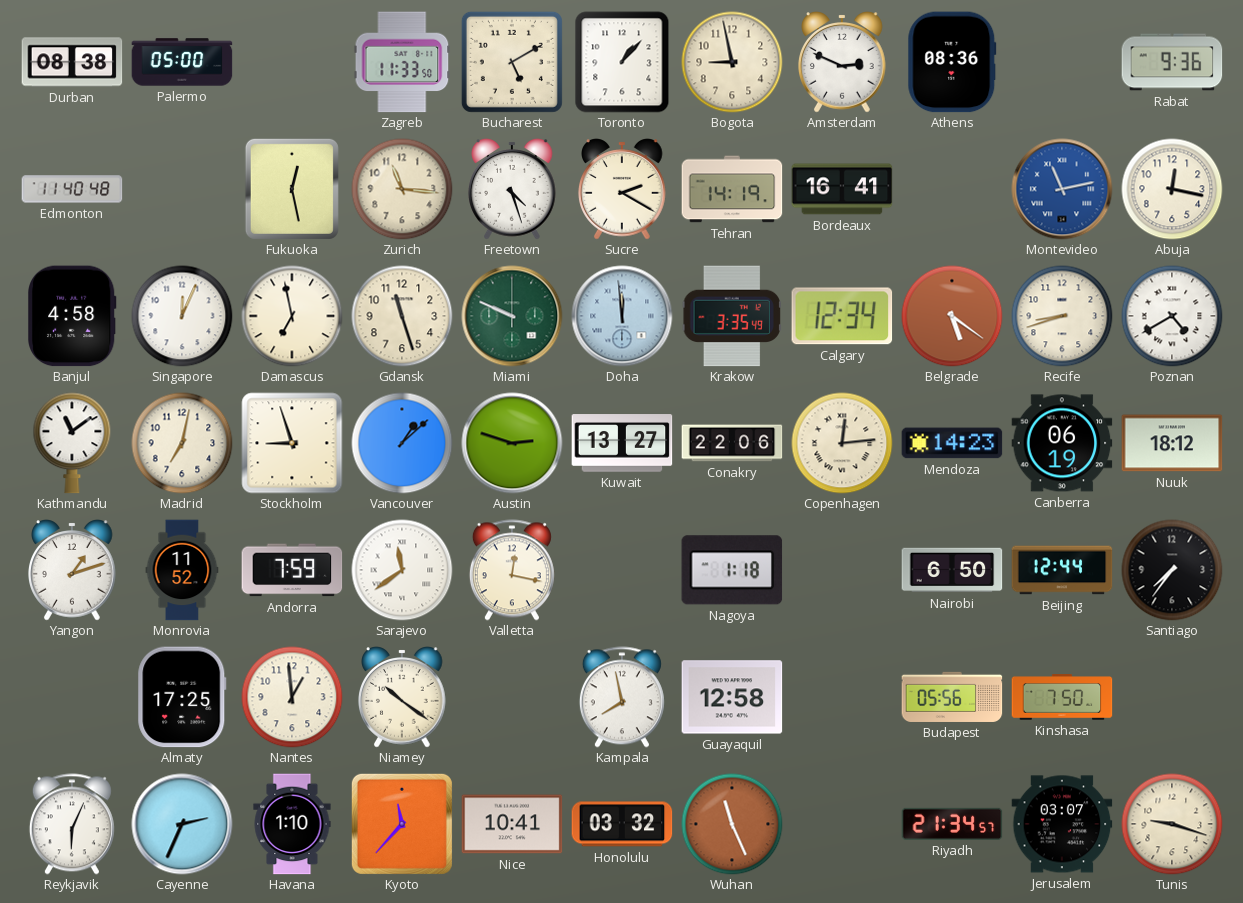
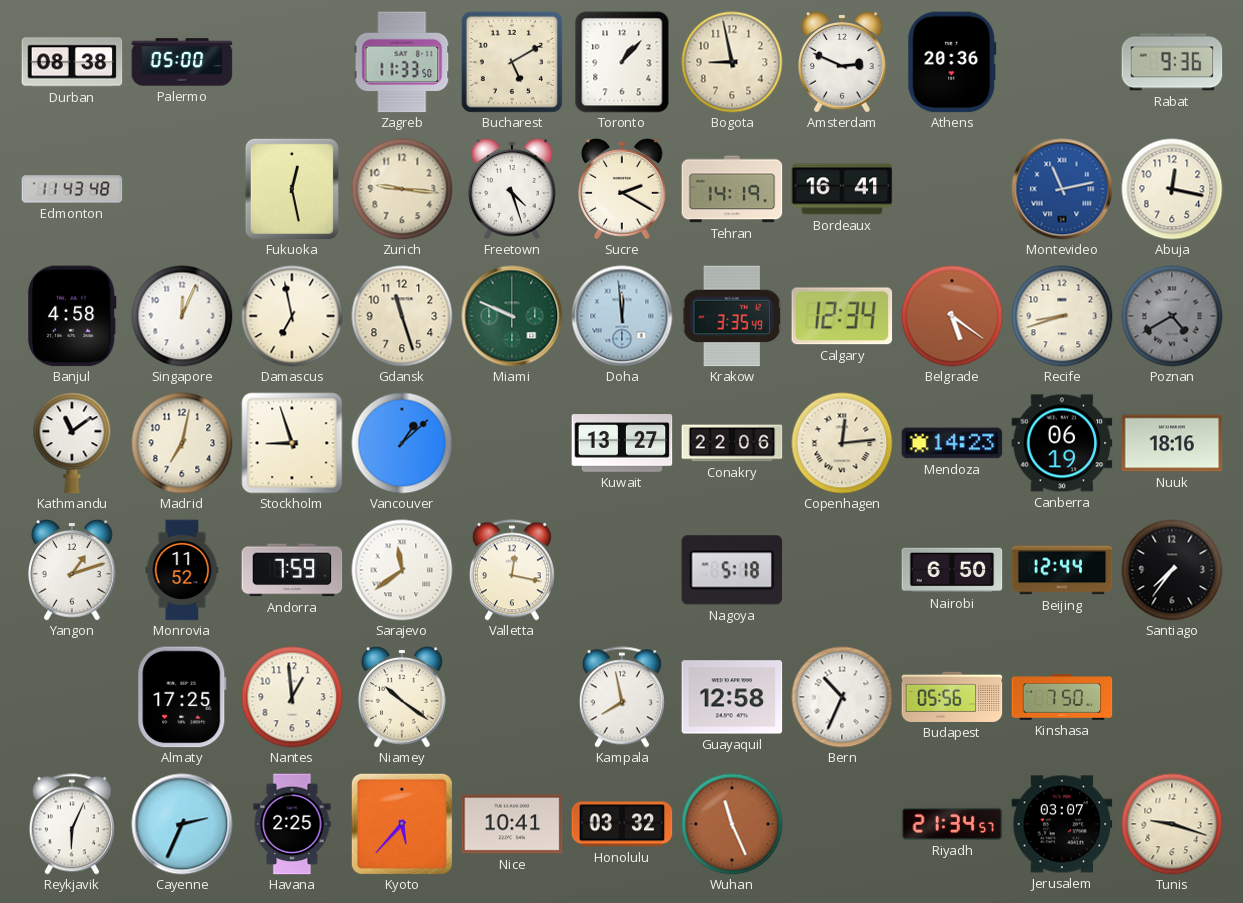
Athens: 08:36 -> 20:36
Edmonton: 11:40 -> 11:43
Zurich: 11:16 -> 9:16
Poznan dial: white -> grey
Austin: 2:48 -> none
Nuuk: 18:12 -> 18:16
Nagoya: 1:18 -> 5:18
Bern: none -> 10:34
Havana: 1:10 -> 2:25
Kyoto: 11:37 -> 5:37
